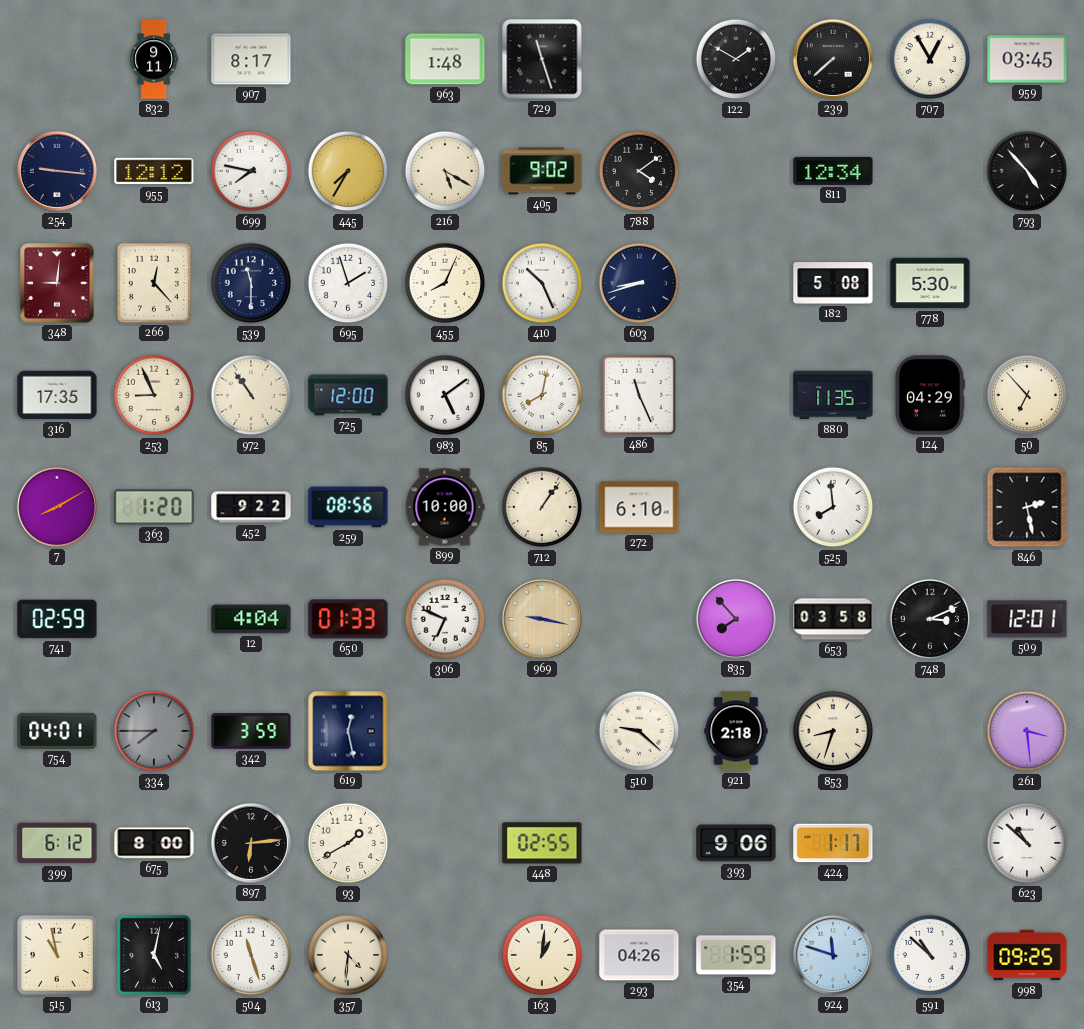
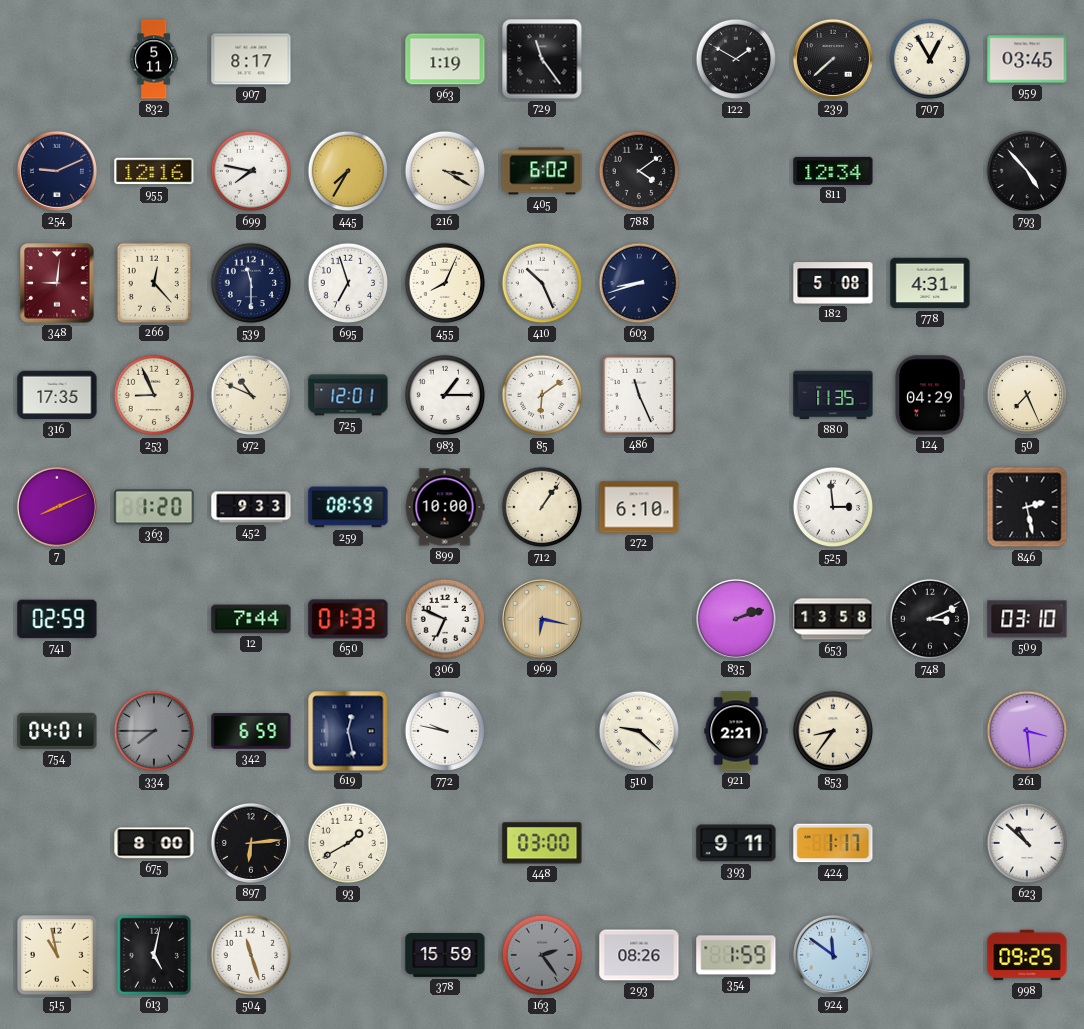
832: 9:11 -> 5:11
963: 1:48 -> 1:19
729: 11:27 -> 11:24
254: 9:16 -> 9:11
955: 12:12 -> 12:16
216: 5:20 -> 3:20
405: 9:02 -> 6:02
695: 1:57 -> 6:57
778: 5:30 -> 4:31
972: 10:54 -> 10:49
725: 12:00 -> 12:01
983: 5:09 -> 1:15
85: 8:02 -> 6:09
50: 6:53 -> 7:26
7: 8:10 -> 8:11
452: 9:22 -> 9:33
259: 08:56 -> 08:59
525: 7:59 -> 2:59
12: 4:04 -> 7:44
969: 9:17 -> 6:17
835: 7:53 -> 2:12
653: 03:58 -> 13:58
509: 12:01 -> 03:10
342: 3:59 -> 6:59
772: none -> 9:47
921: 2:18 -> 2:21
853: 8:33 -> 8:36
399: 6:12 -> none
448: 02:55 -> 03:00
393: 9:06 -> 9:11
357: 4:31 -> none
378: none -> 15:59
163: 1:01 -> 2:24
163 dial: cream -> grey
293: 04:26 -> 08:26
924: 11:48 -> 11:51
591: 10:52 -> none
